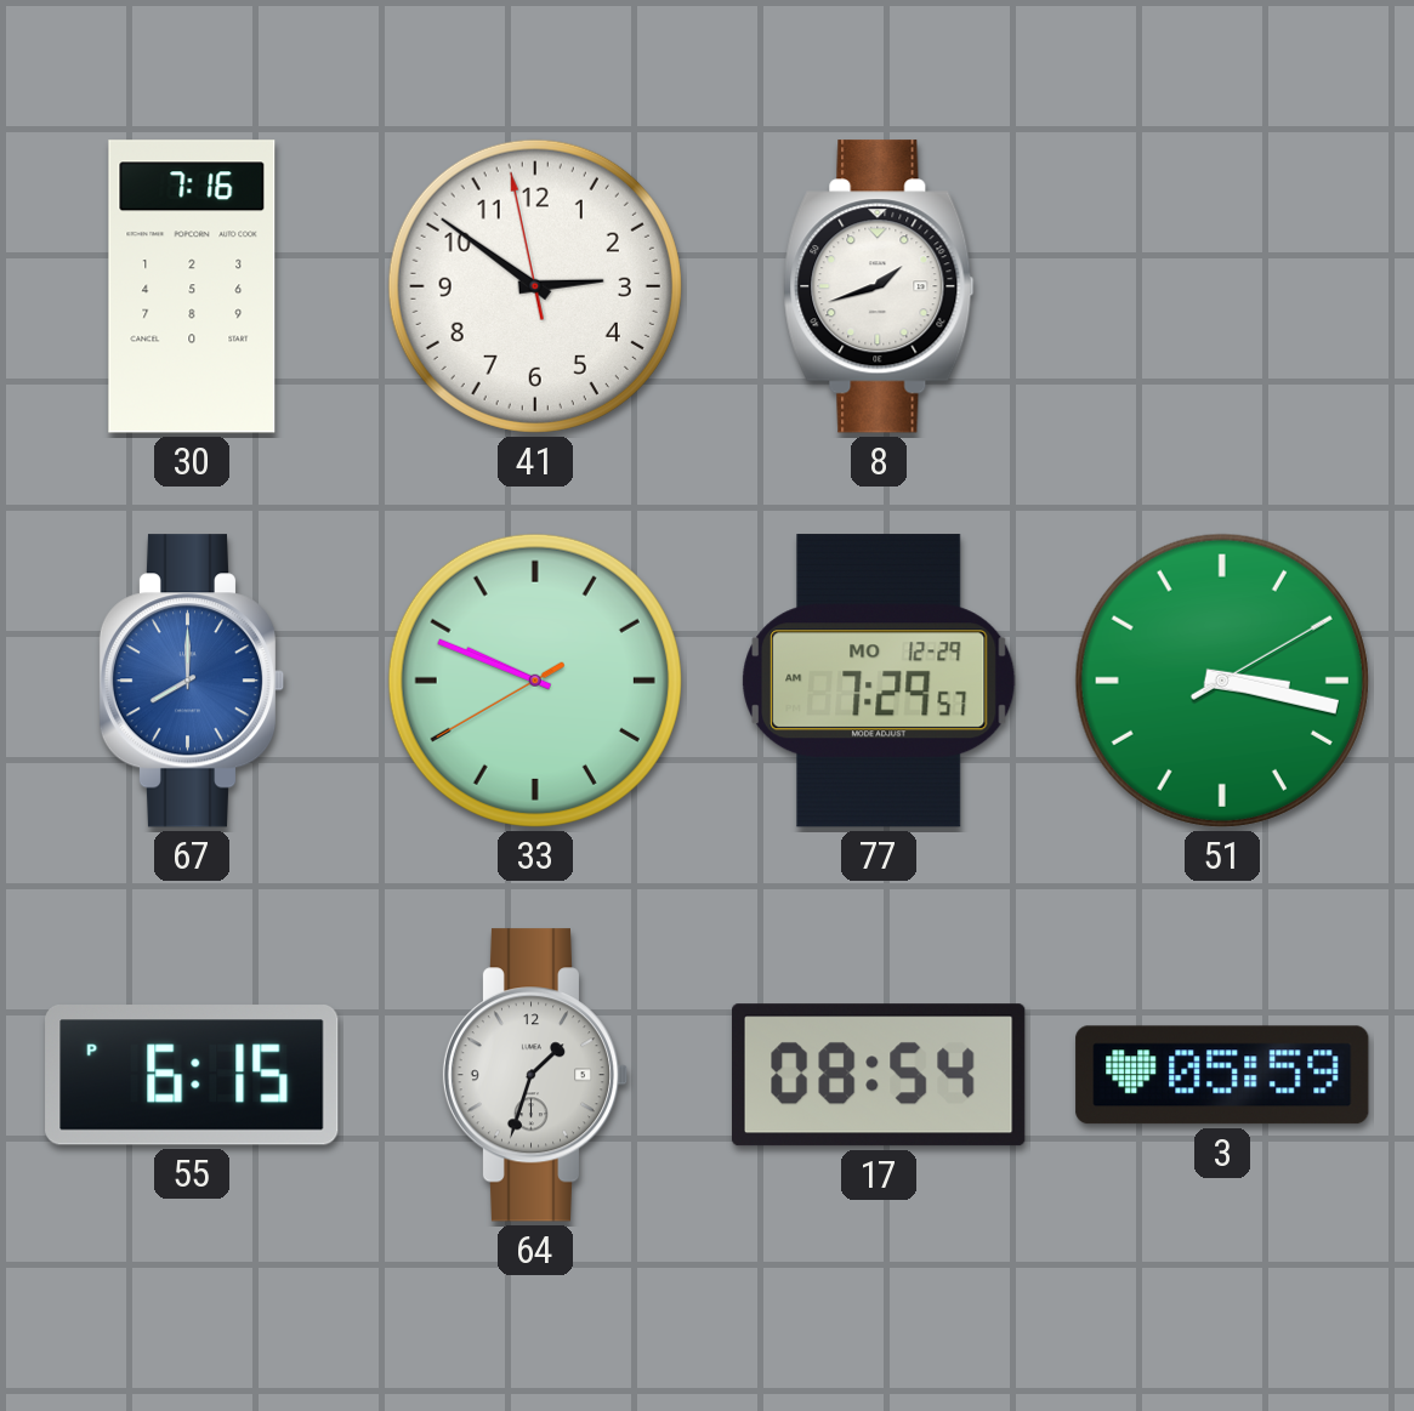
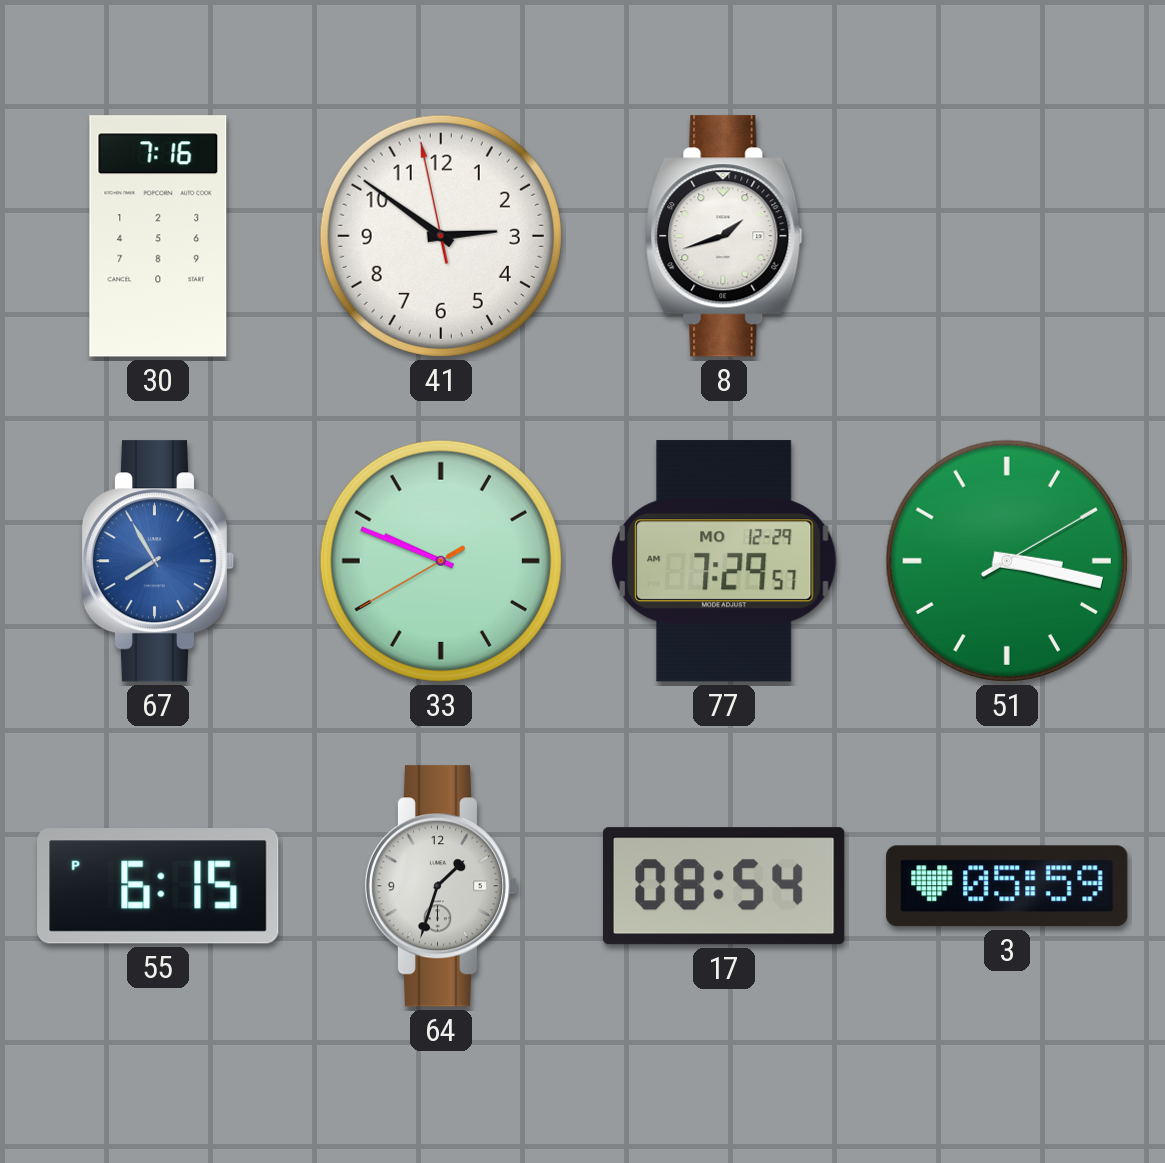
67: 8:00 -> 7:55
